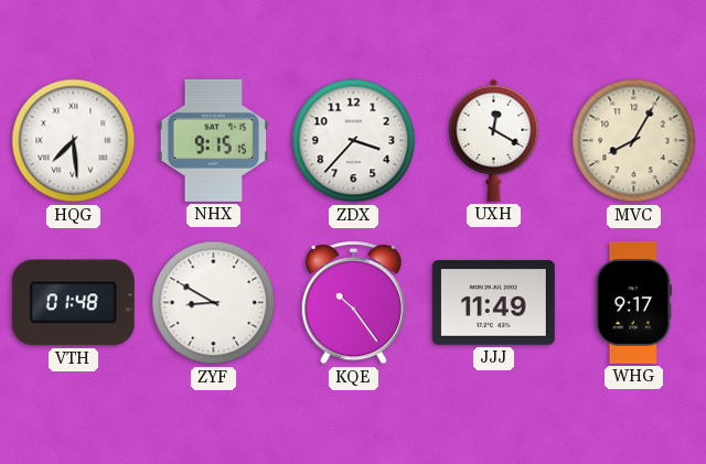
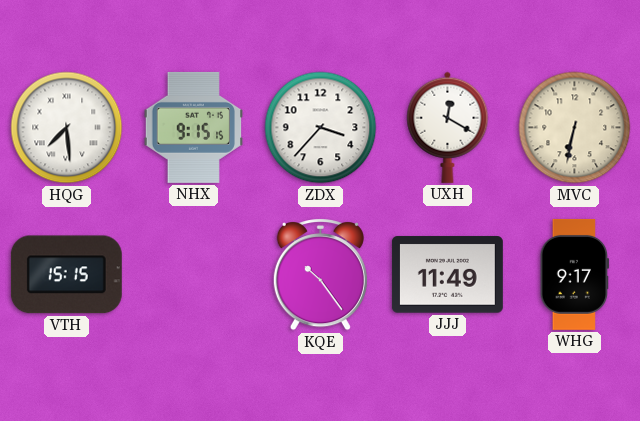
MVC: 8:05 -> 6:32
VTH: 01:48 -> 15:15
ZYF: 8:50 -> none
